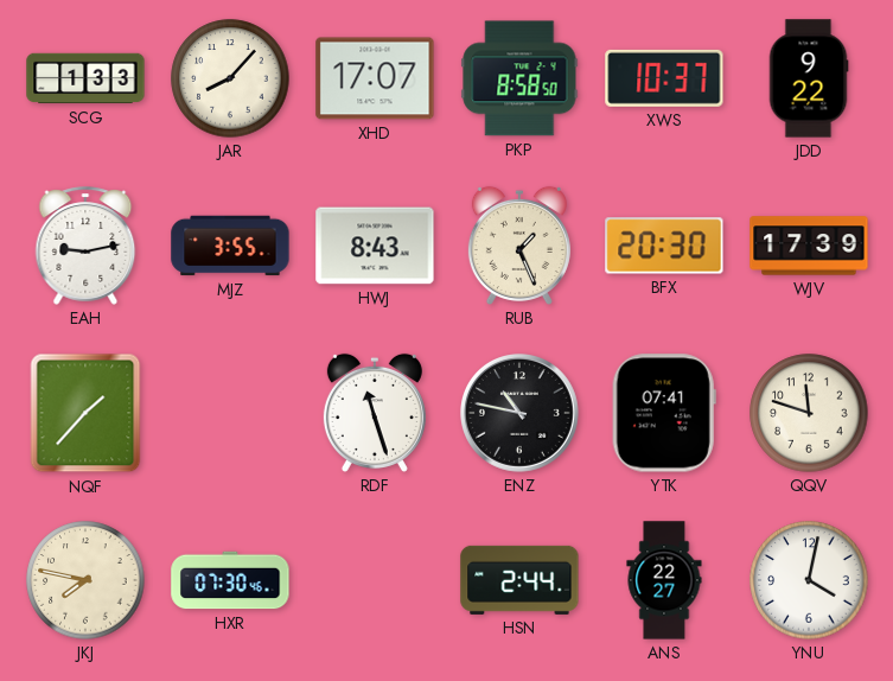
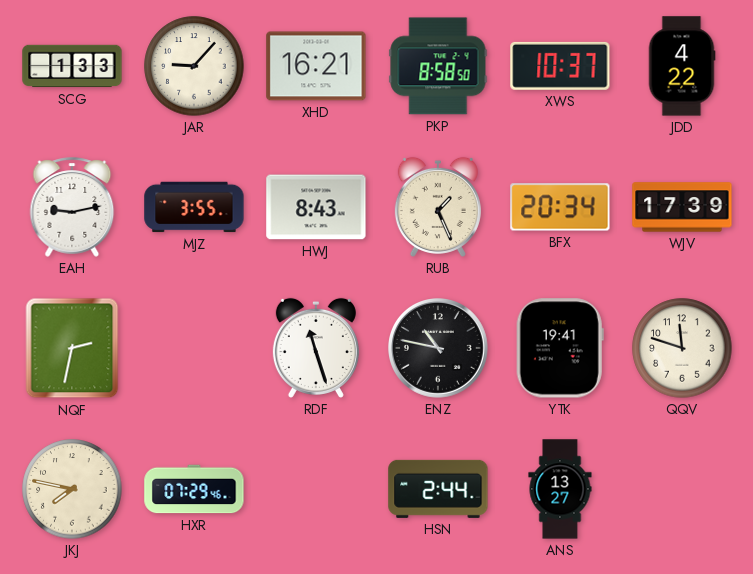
JAR: 8:07 -> 9:07
XHD: 17:07 -> 16:21
JDD: 9:22 -> 4:22
BFX: 20:30 -> 20:34
NQF: 1:37 -> 2:32
YTK: 07:41 -> 19:41
HXR: 07:30 -> 07:29
ANS: 22:27 -> 13:27
YNU: 4:02 -> none
